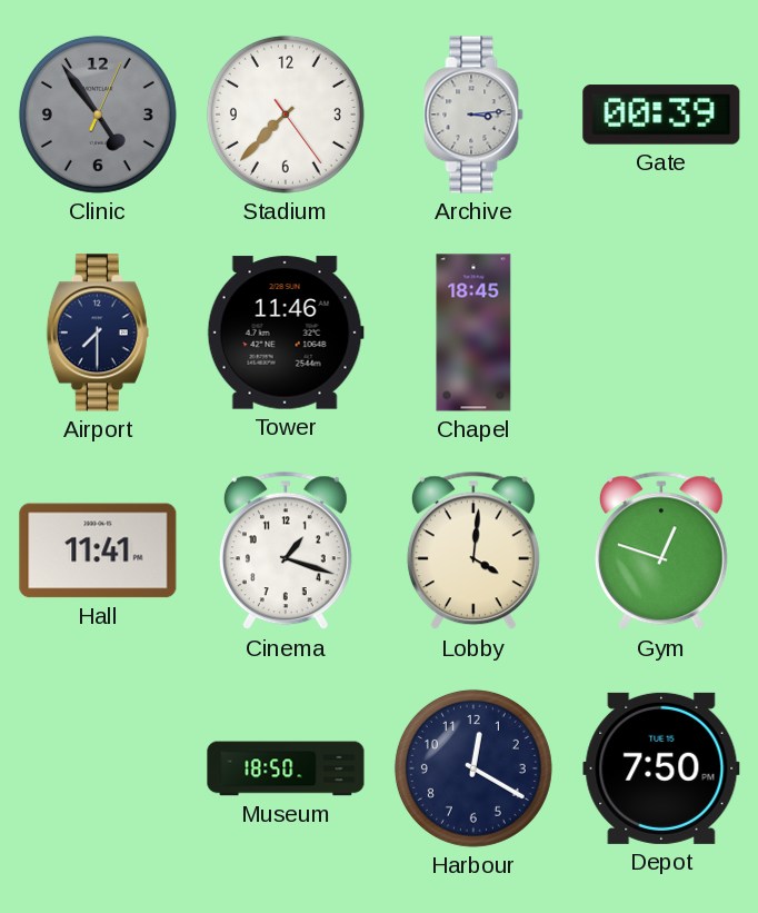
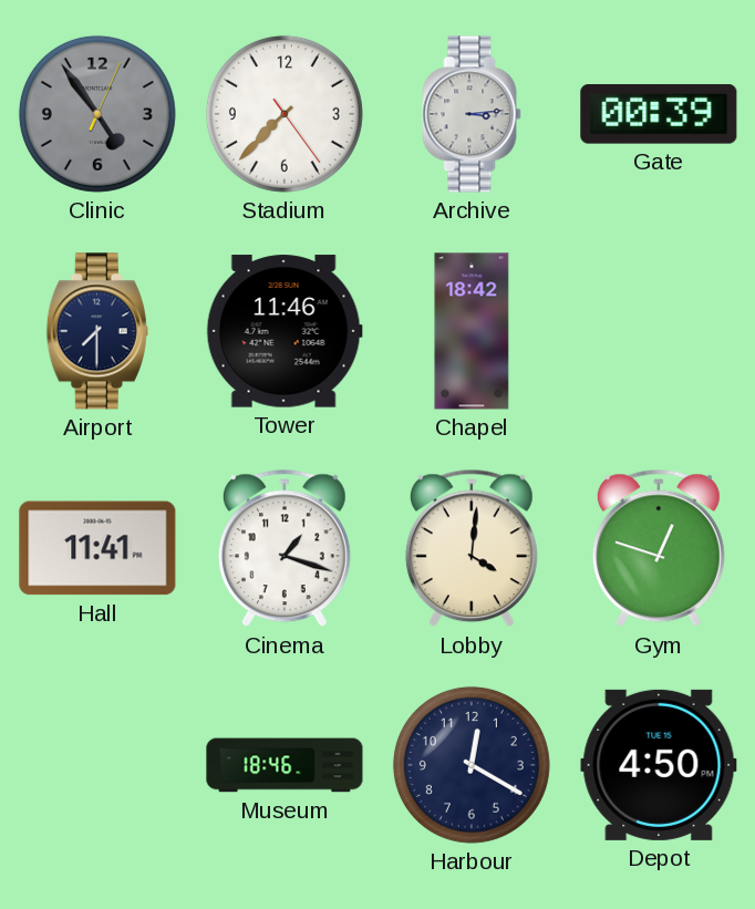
Chapel: 18:45 -> 18:42
Museum: 18:50 -> 18:46
Depot: 7:50 -> 4:50
